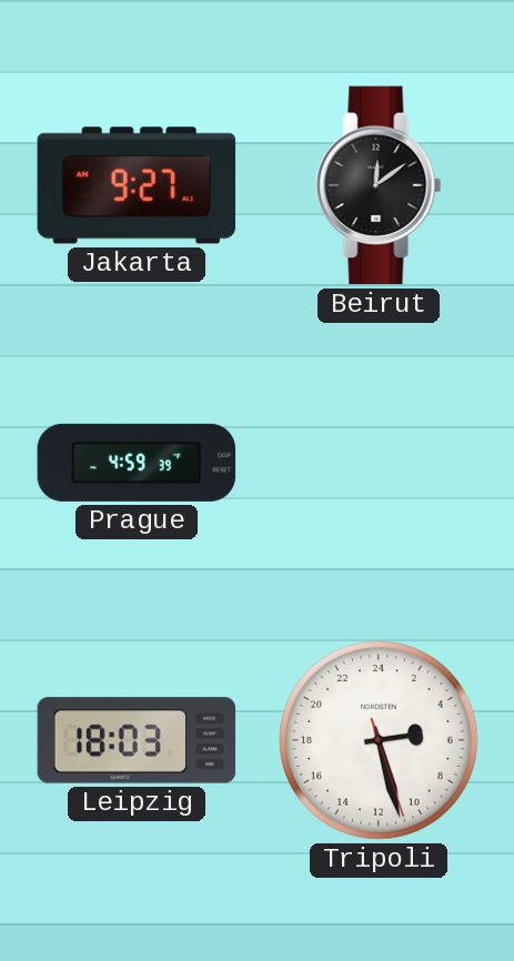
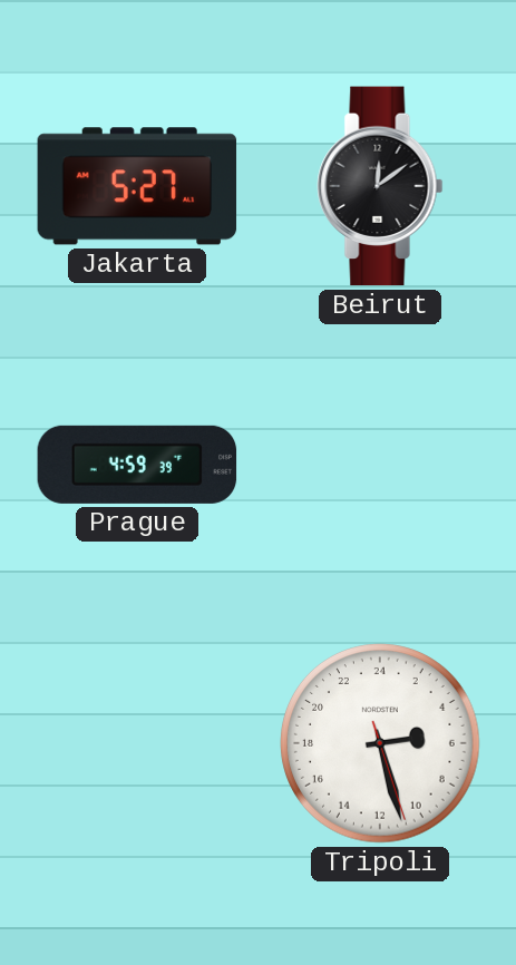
Jakarta: 9:27 -> 5:27
Leipzig: 18:03 -> none
